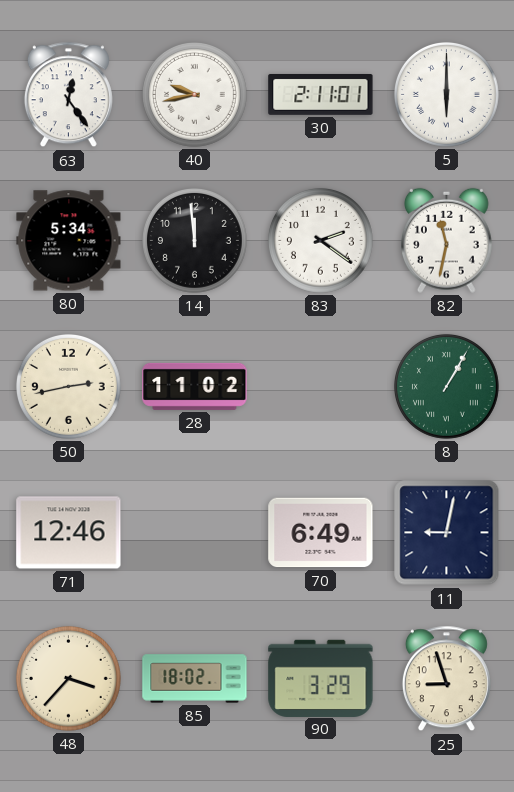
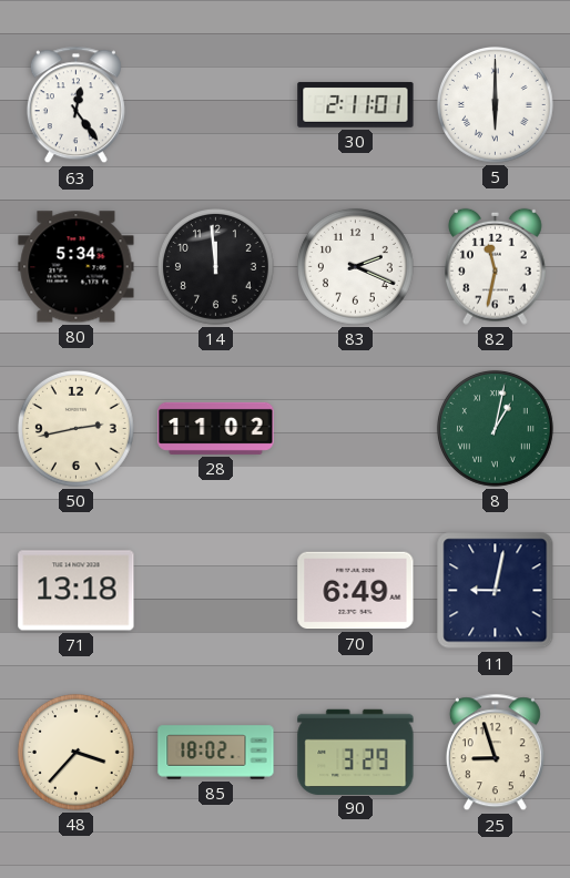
40: 9:43 -> none
83: 2:21 -> 2:19
8: 1:05 -> 1:02
71: 12:46 -> 13:18
